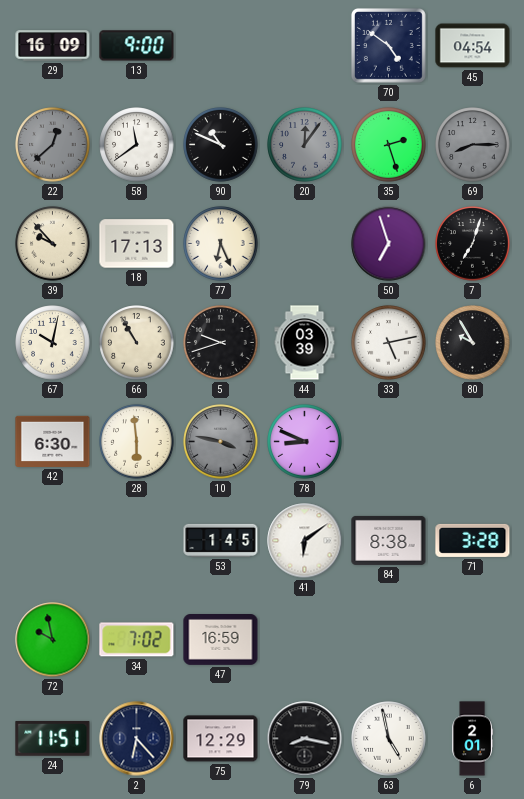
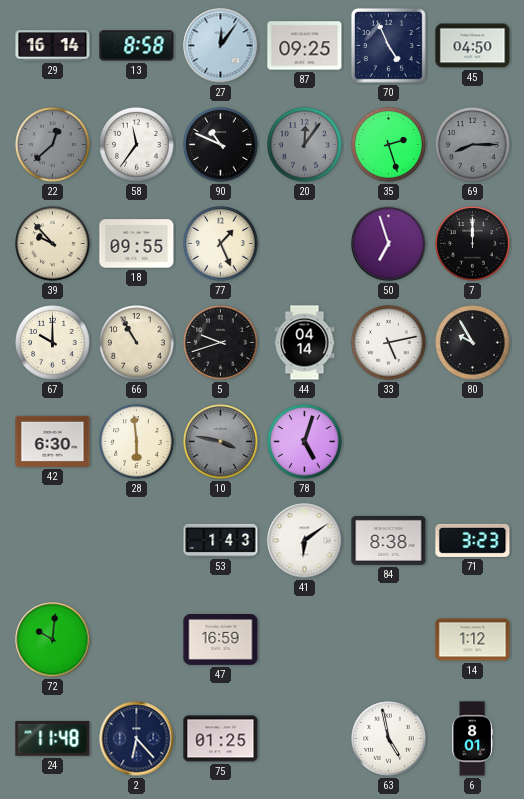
29: 16:09 -> 16:14
13: 9:00 -> 8:58
27: none -> 12:06
87: none -> 09:25
70: 4:51 -> 4:56
45: 04:54 -> 04:50
58: 11:39 -> 11:36
18: 17:13 -> 09:55
77: 6:26 -> 1:26
7: 7:03 -> 12:00
67: 10:02 -> 10:00
44: 03:39 -> 04:14
78: 8:49 -> 5:03
53: 1:45 -> 1:43
71: 3:28 -> 3:23
72: 9:58 -> 10:01
34: 7:02 -> none
14: none -> 1:12
24: 11:51 -> 11:48
75: 12:29 -> 01:25
79: 8:17 -> none
6: 2:01 -> 8:01
